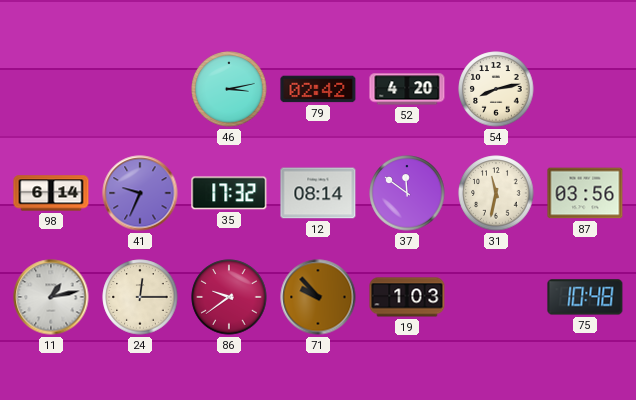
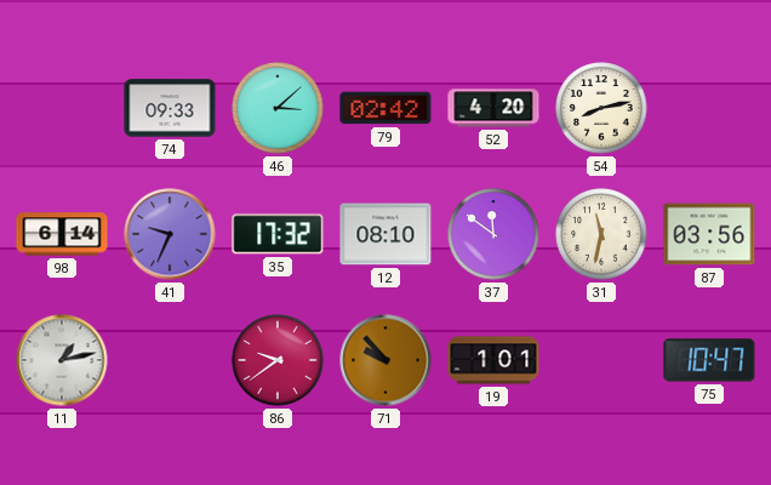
74: none -> 09:33
46: 3:13 -> 3:08
12: 08:14 -> 08:10
24: 12:15 -> none
19: 1:03 -> 1:01
75: 10:48 -> 10:47
